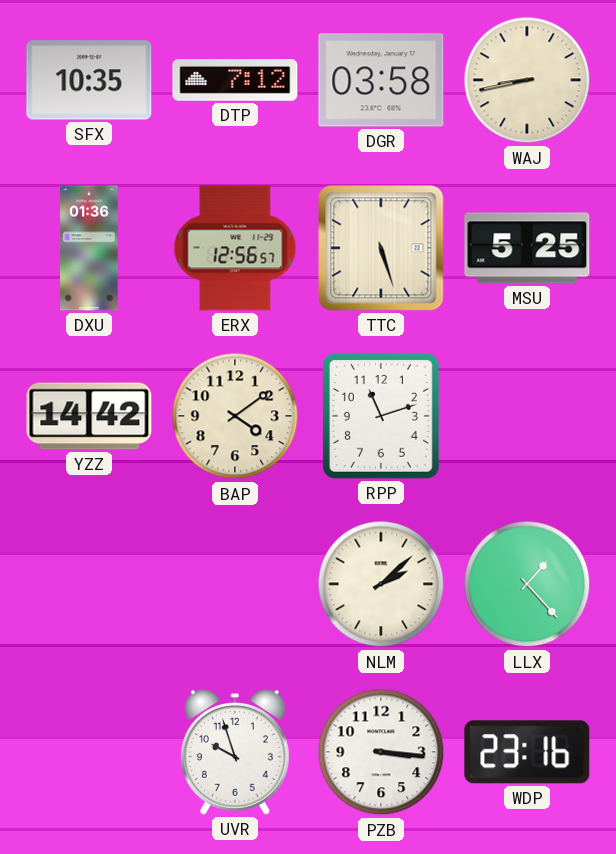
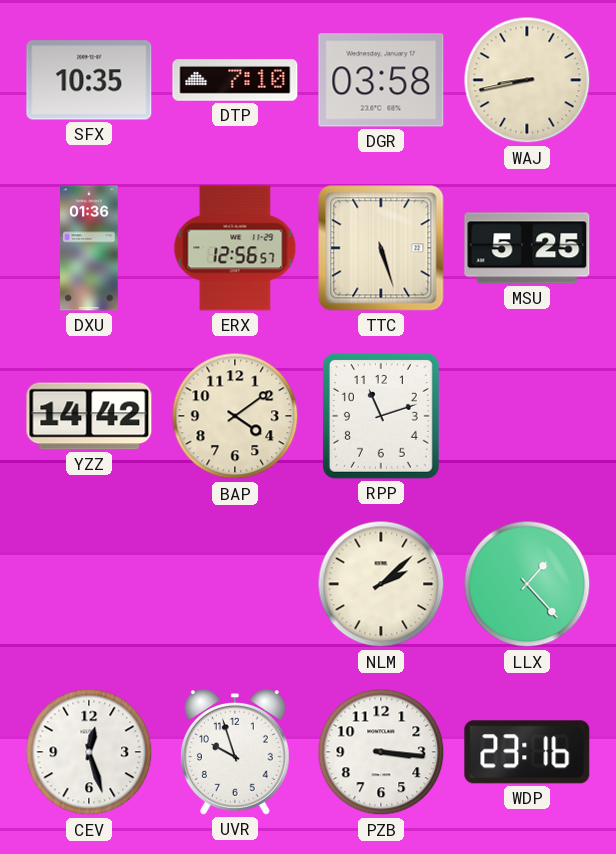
DTP: 7:12 -> 7:10
CEV: none -> 12:27
